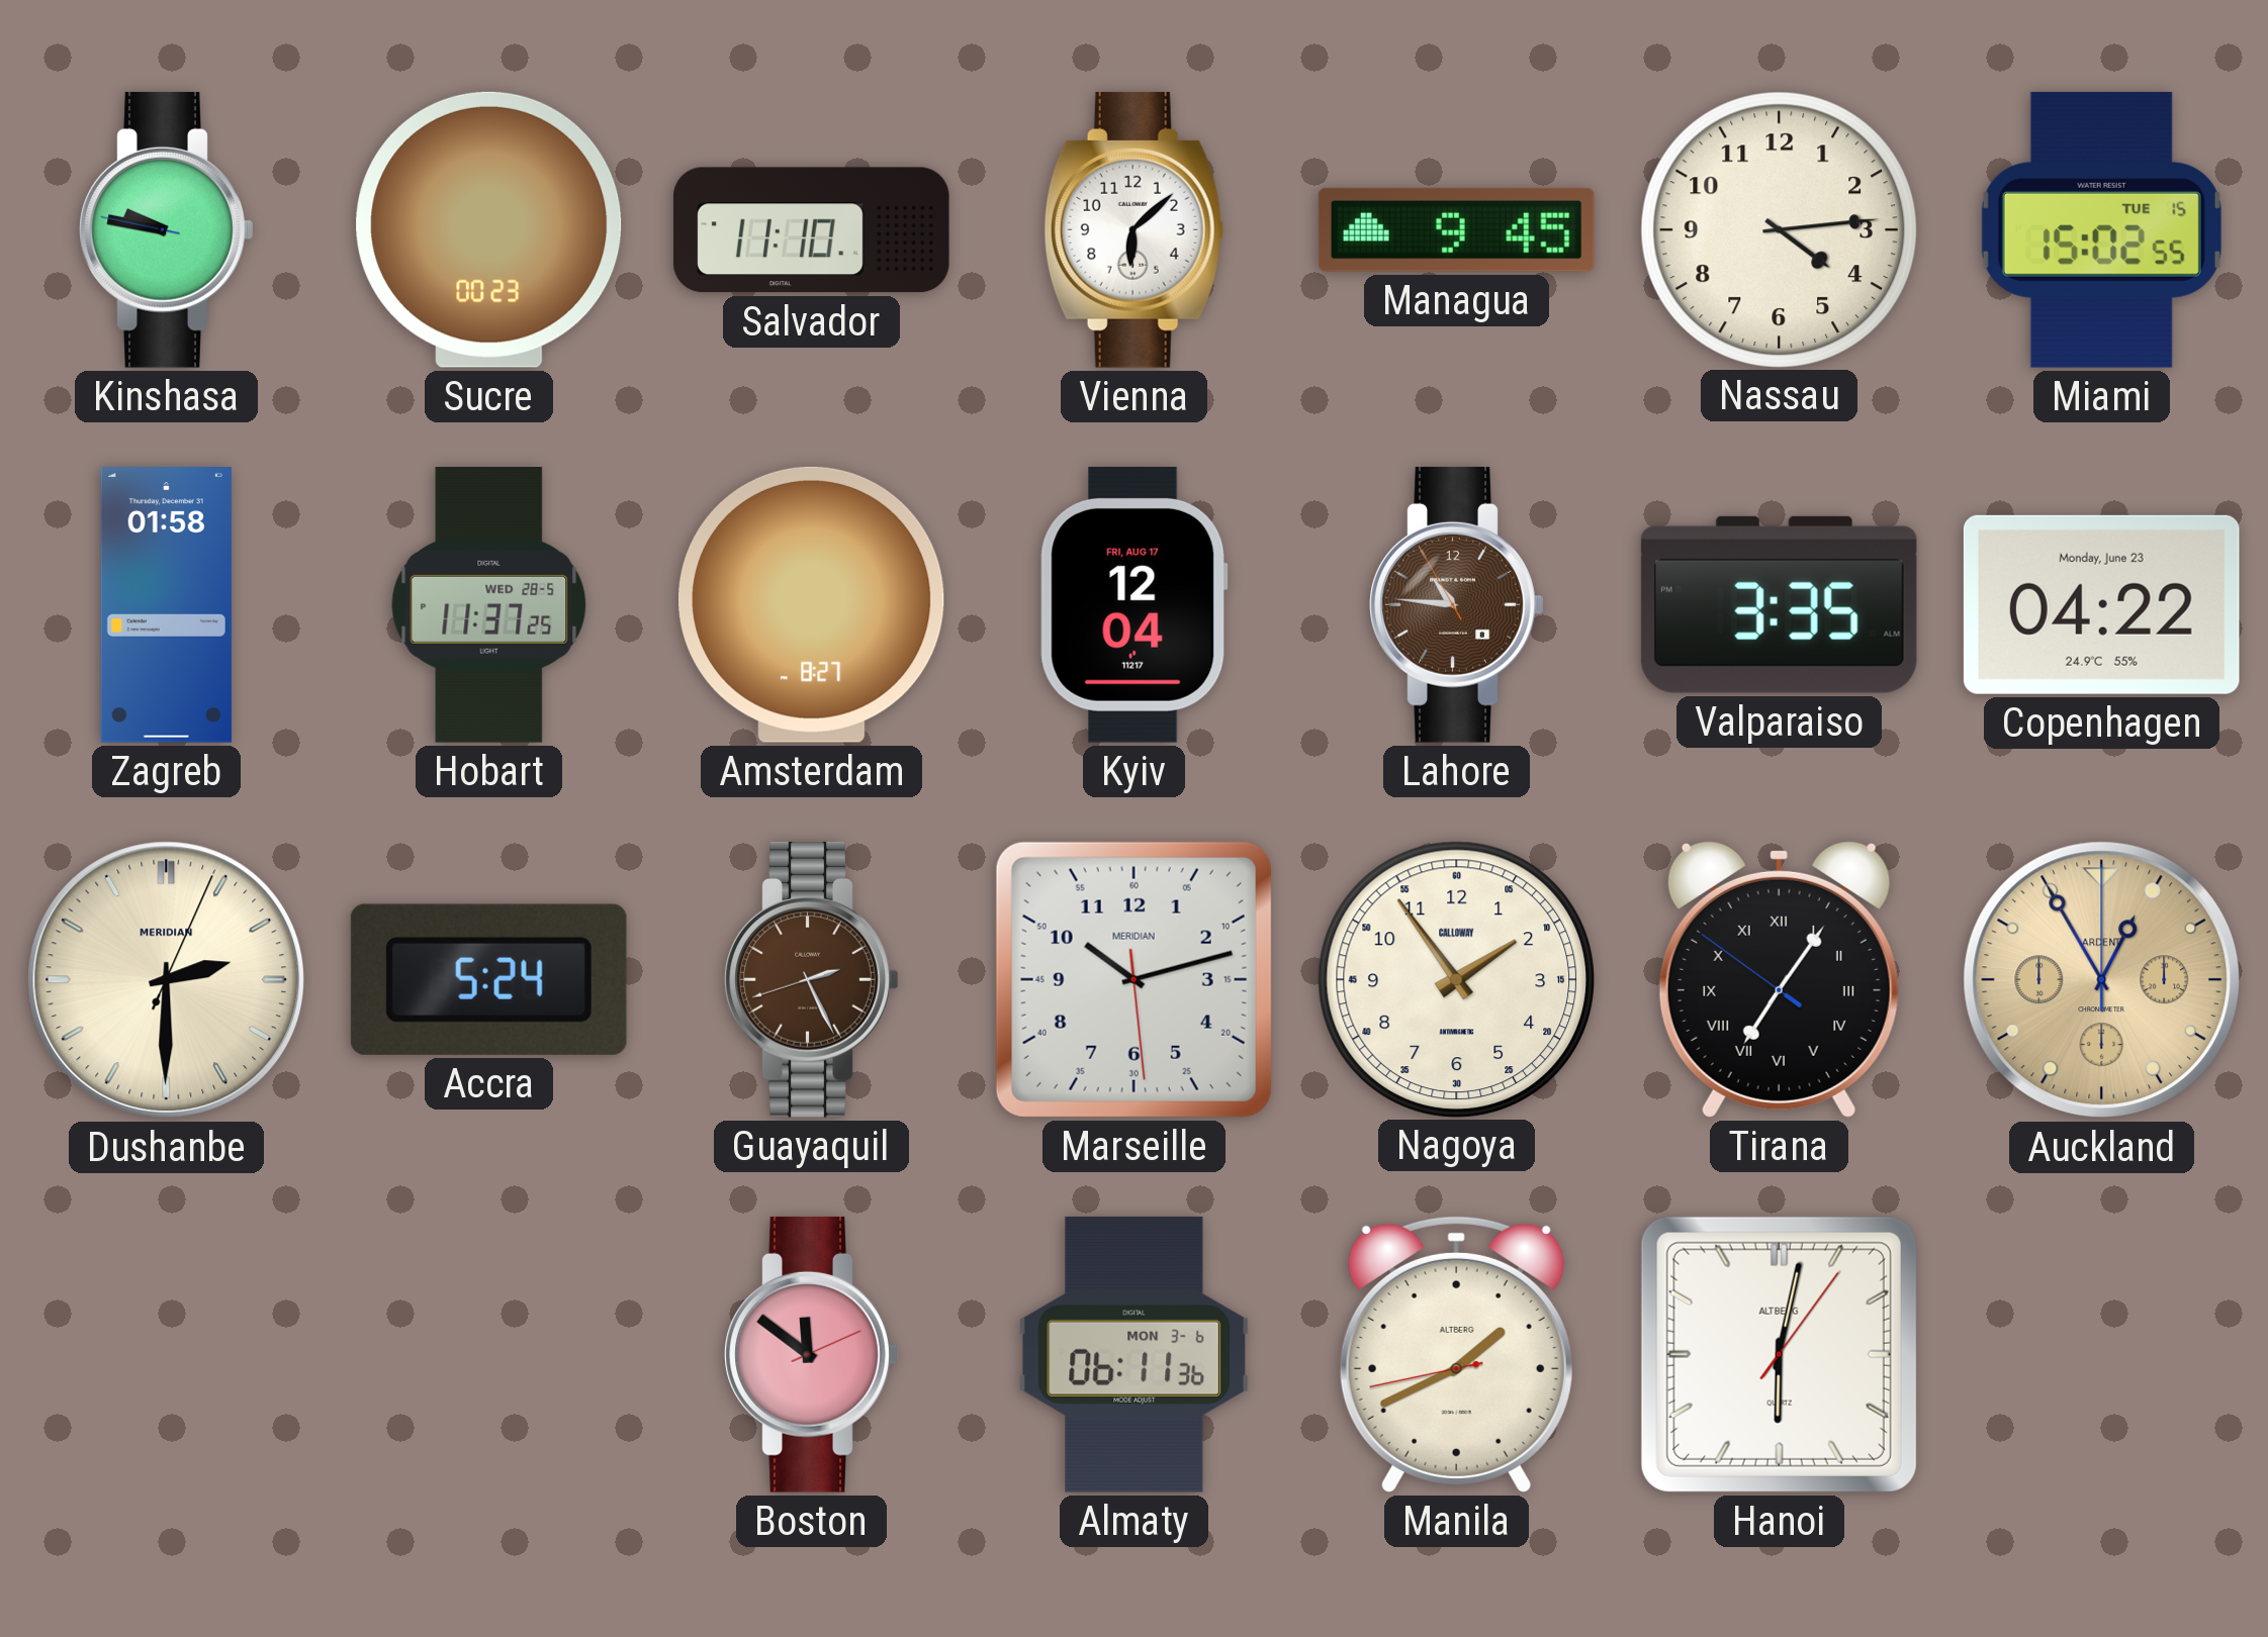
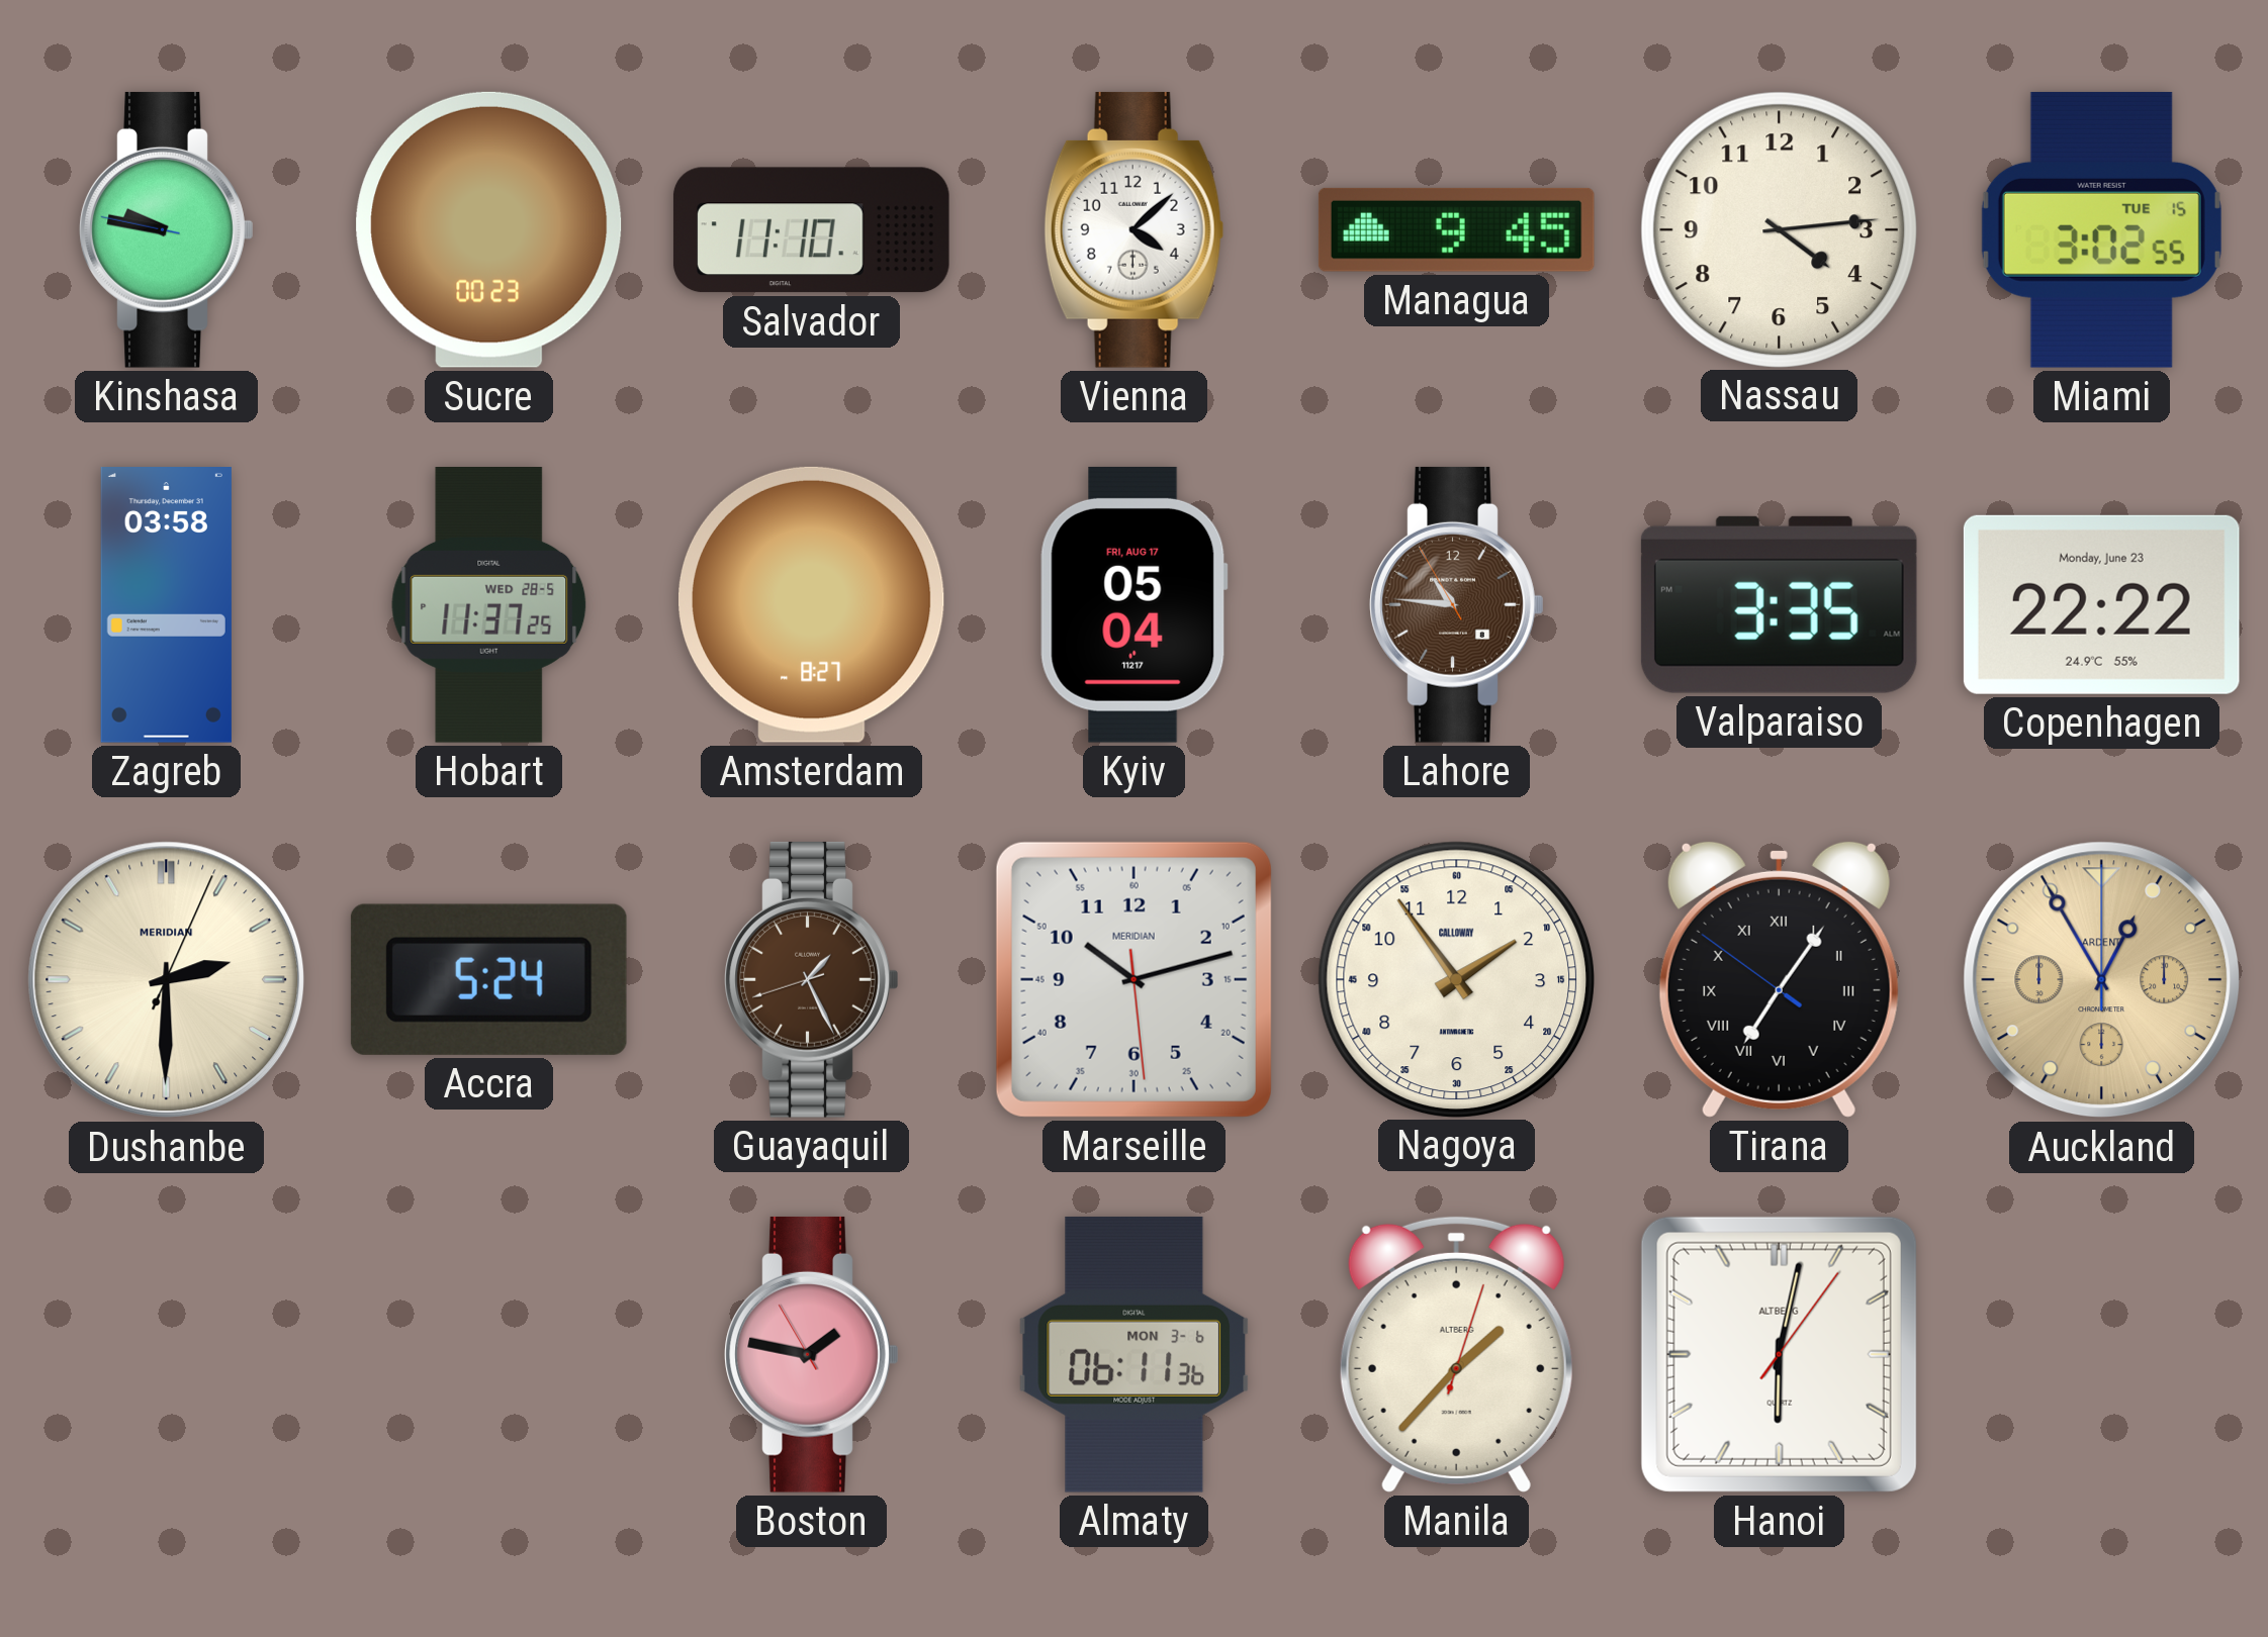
Vienna: 6:08 -> 4:08
Miami: 15:02 -> 3:02
Zagreb: 01:58 -> 03:58
Kyiv: 12:04 -> 05:04
Copenhagen: 04:22 -> 22:22
Guayaquil: 2:25 -> 1:25
Boston: 11:51 -> 1:46
Manila: 1:40 -> 1:37
